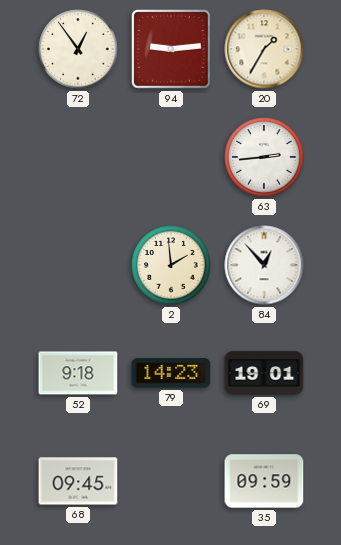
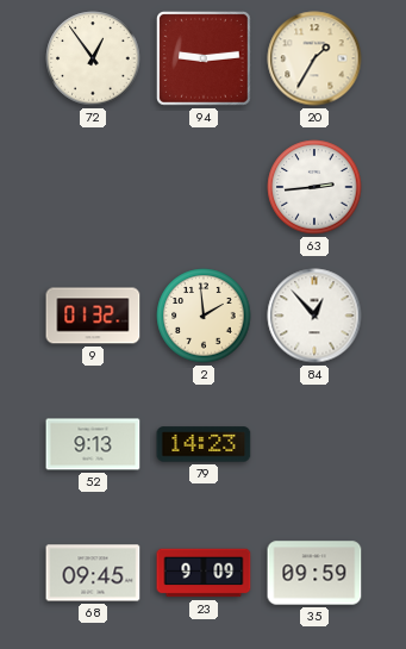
9: none -> 01:32
52: 9:18 -> 9:13
69: 19:01 -> none
23: none -> 9:09
